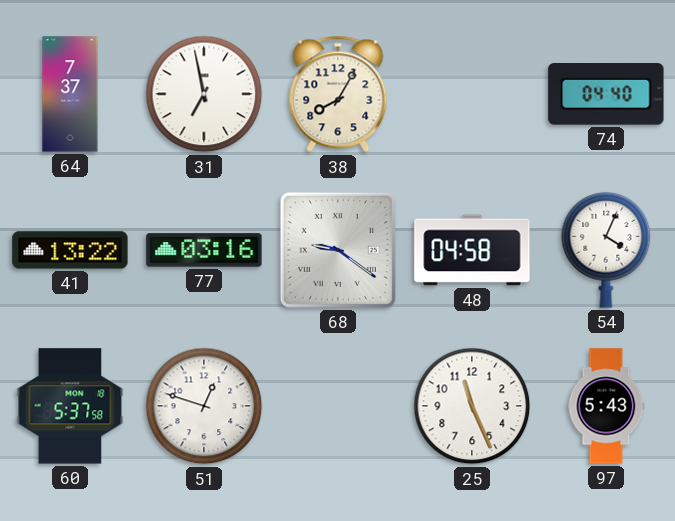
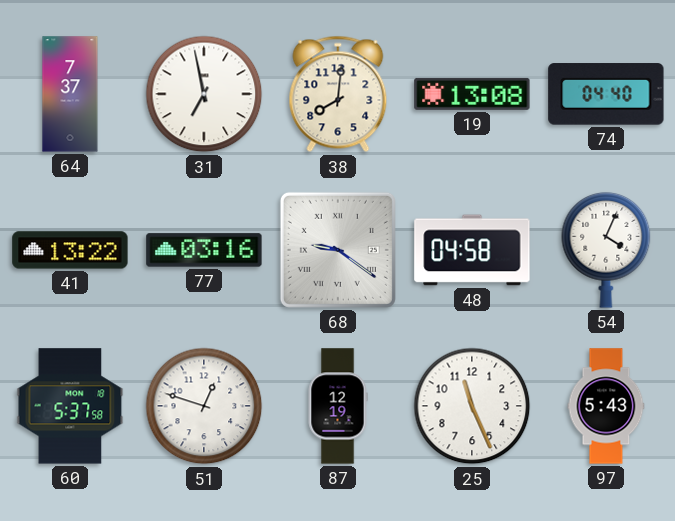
38: 8:05 -> 8:01
19: none -> 13:08
87: none -> 12:19
